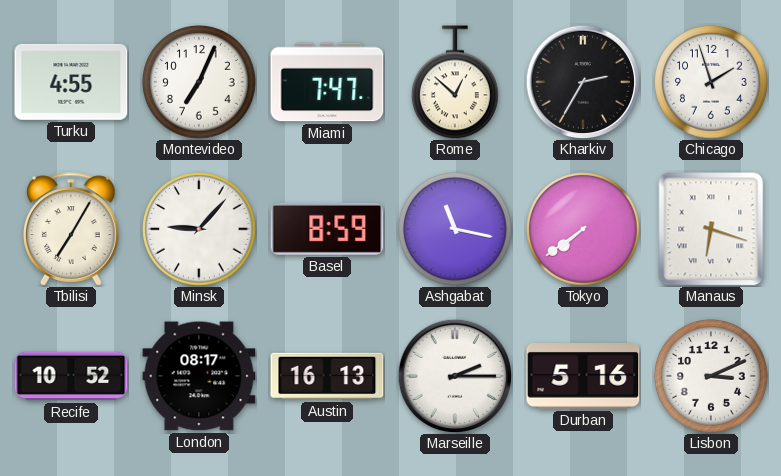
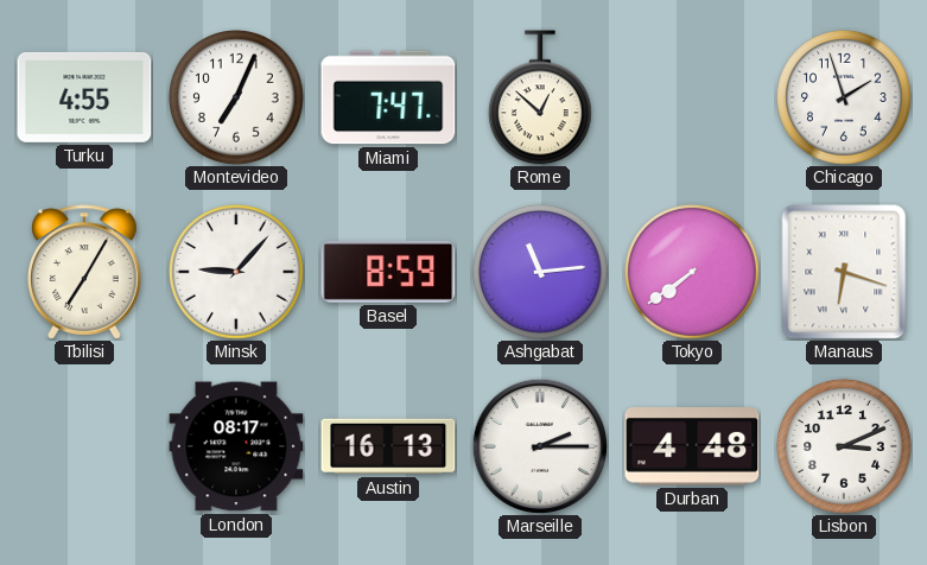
Kharkiv: 2:35 -> none
Ashgabat: 11:17 -> 11:14
Recife: 10:52 -> none
Durban: 5:16 -> 4:48
